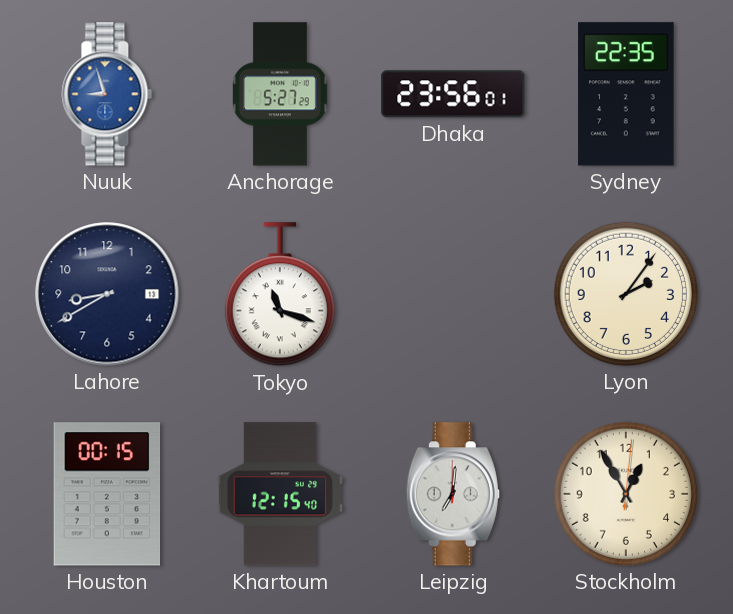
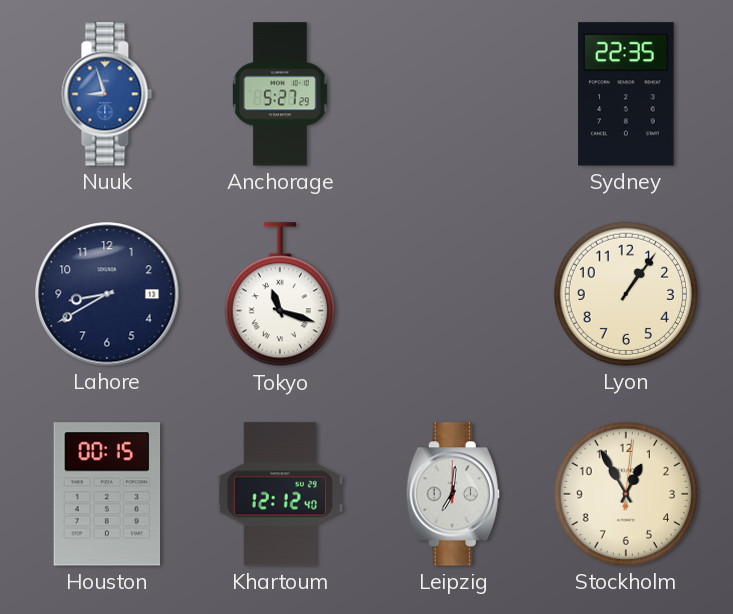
Dhaka: 23:56 -> none
Lyon: 2:06 -> 1:06
Khartoum: 12:15 -> 12:12
